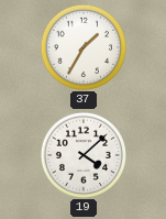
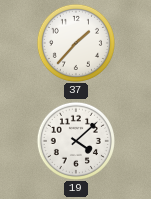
37: 1:35 -> 1:37
